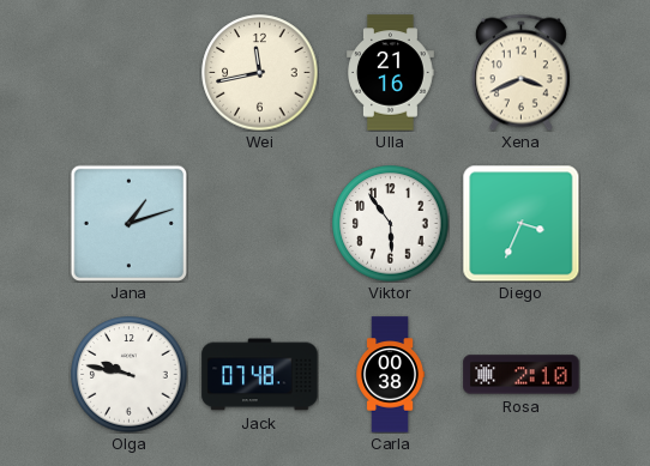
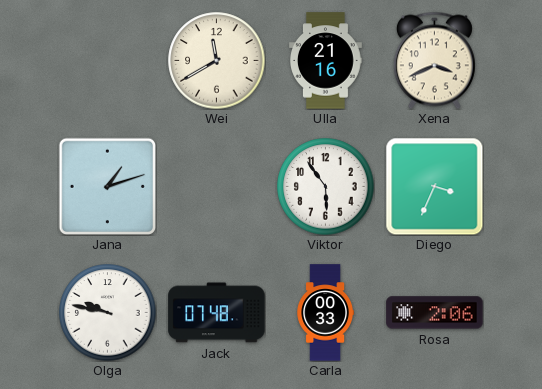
Wei: 11:43 -> 11:40
Carla: 00:38 -> 00:33
Rosa: 2:10 -> 2:06
